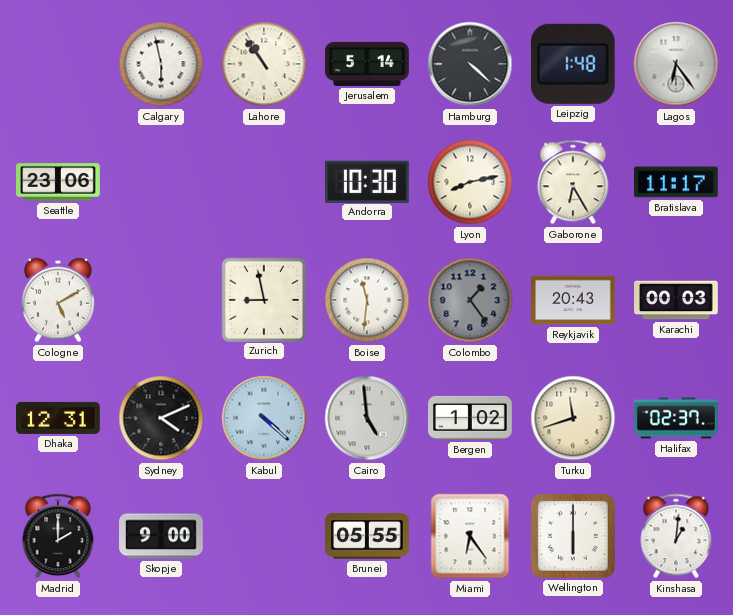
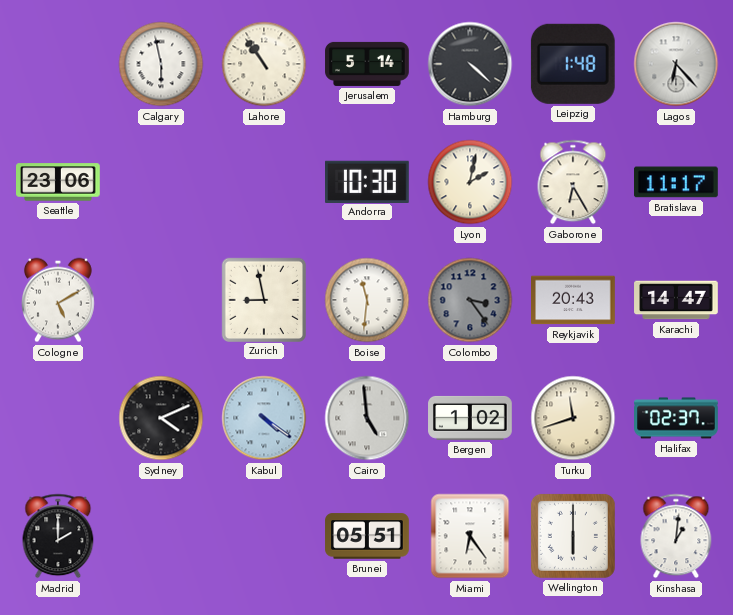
Lagos: 6:24 -> 6:23
Lyon: 8:13 -> 2:02
Colombo: 1:24 -> 3:24
Karachi: 00:03 -> 14:47
Dhaka: 12:31 -> none
Kabul: 4:22 -> 4:21
Skopje: 9:00 -> none
Brunei: 05:55 -> 05:51
